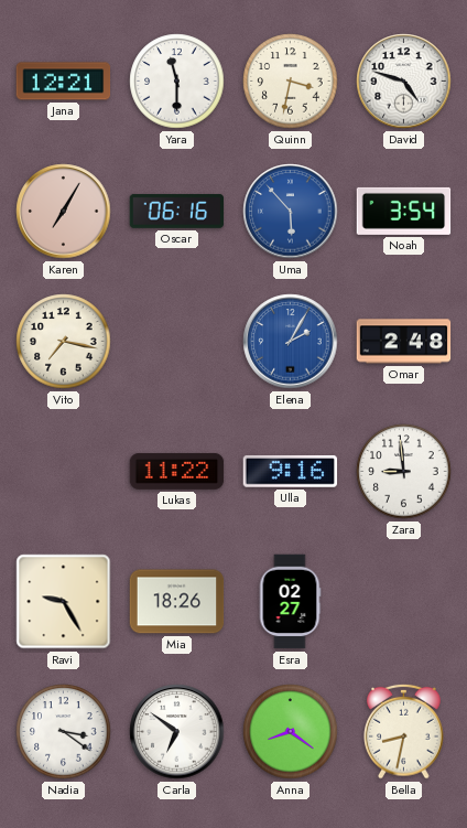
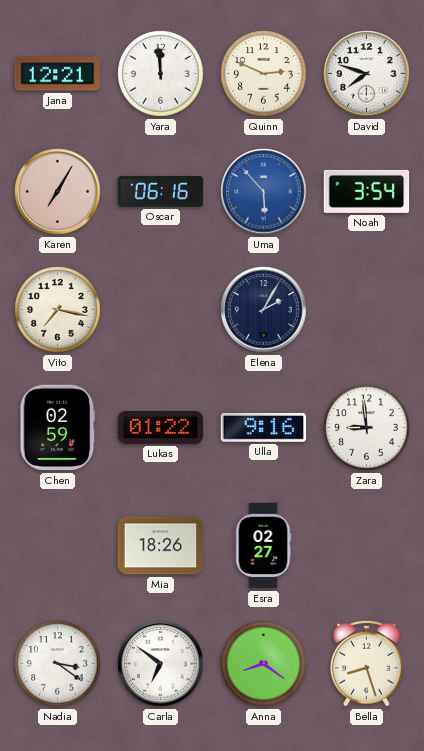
Yara: 11:30 -> 11:59
Quinn: 3:32 -> 2:49
David: 4:48 -> 7:48
Elena dial: blue -> navy
Omar: 2:48 -> none
Chen: none -> 02:59
Lukas: 11:22 -> 01:22
Ravi: 9:25 -> none
Bella: 8:32 -> 8:27
